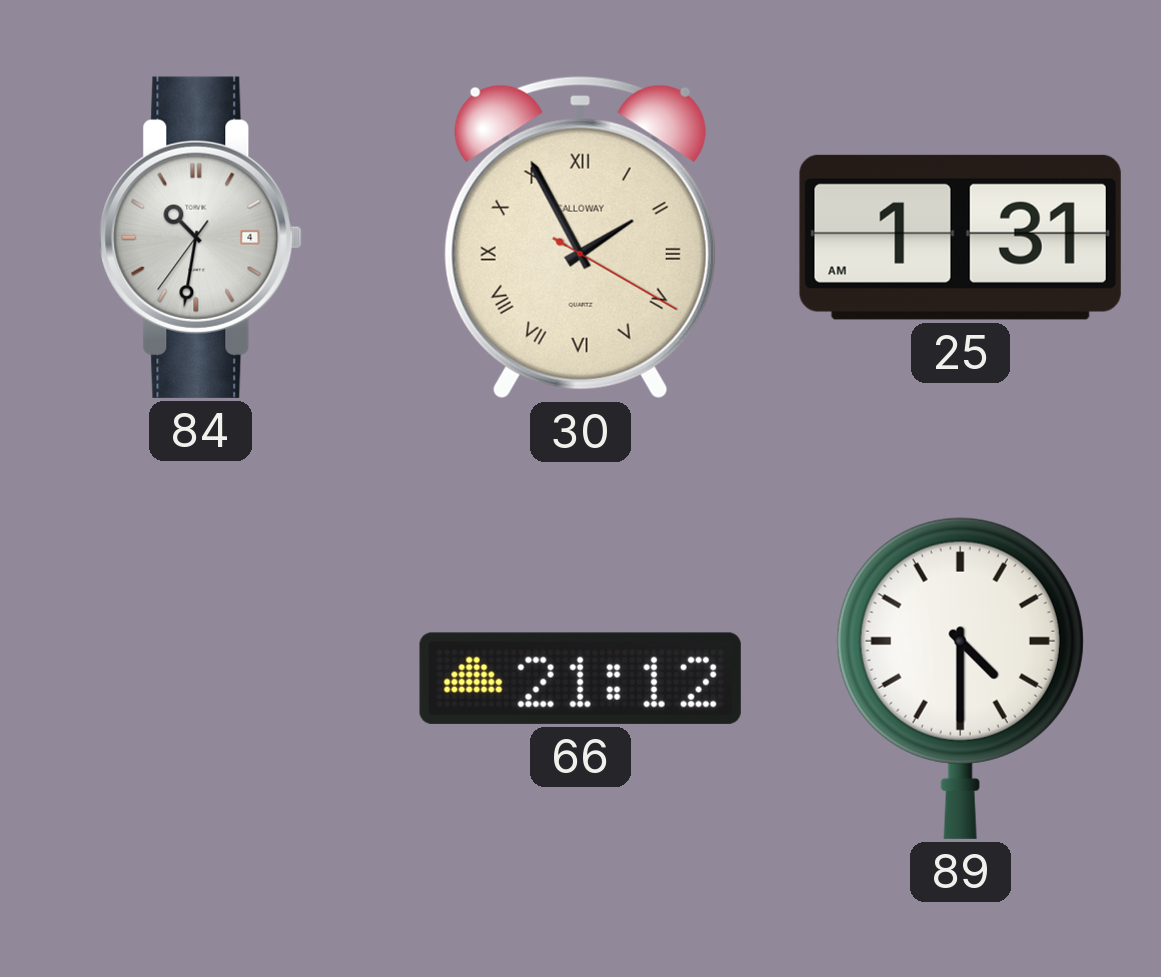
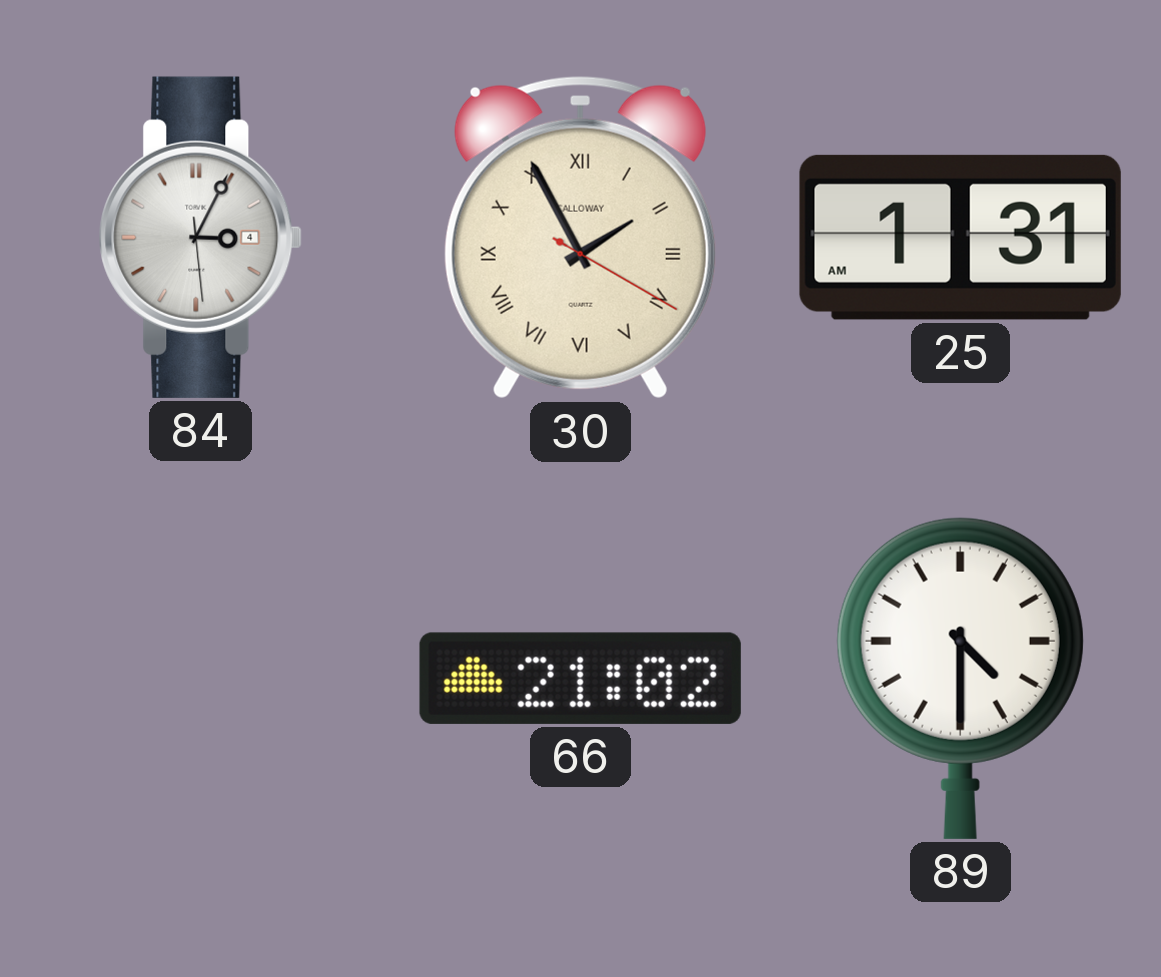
84: 10:31 -> 3:04
66: 21:12 -> 21:02
